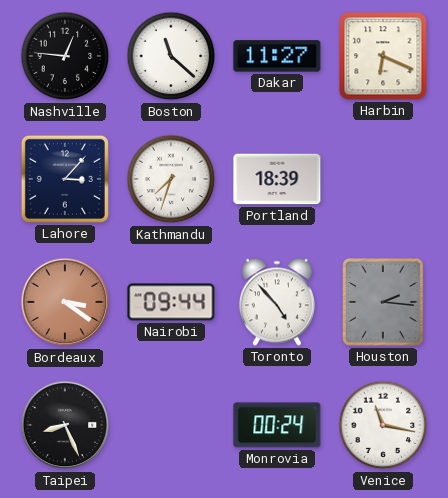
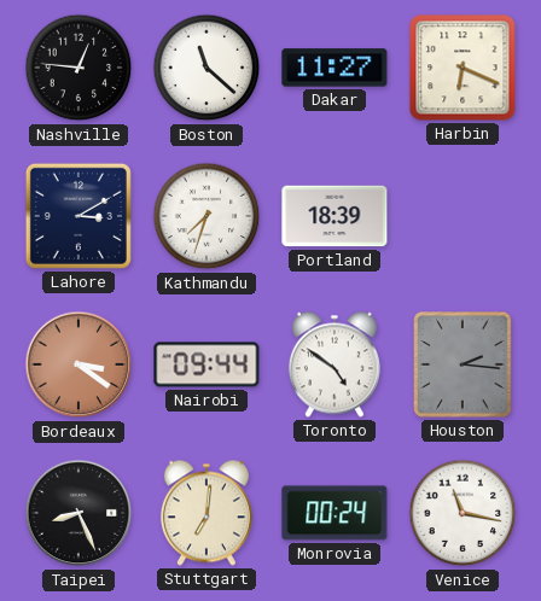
Lahore: 3:07 -> 3:10
Toronto: 4:53 -> 4:51
Stuttgart: none -> 7:01
